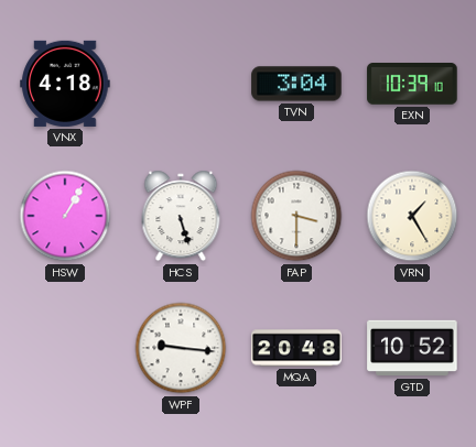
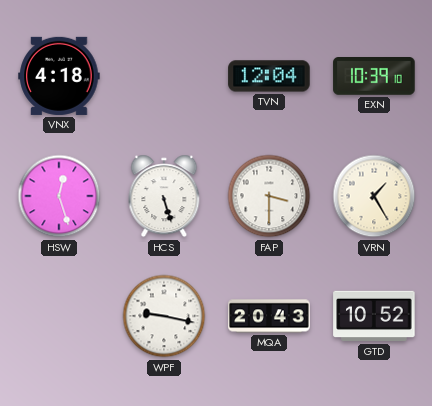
TVN: 3:04 -> 12:04
HSW: 1:05 -> 12:27
WPF: 9:16 -> 9:17
MQA: 20:48 -> 20:43
